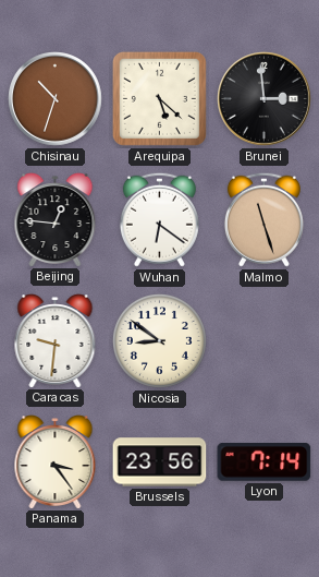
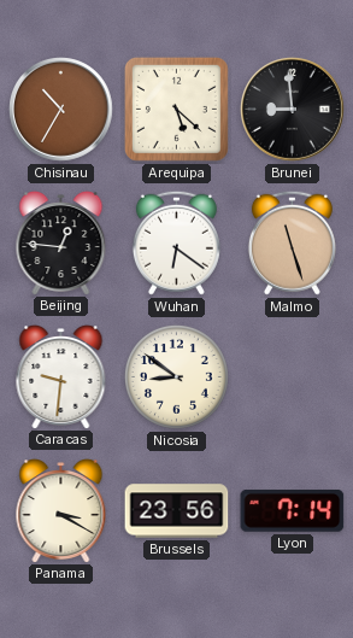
Chisinau: 10:33 -> 10:35
Brunei: 2:59 -> 8:59
Panama: 3:24 -> 3:20
